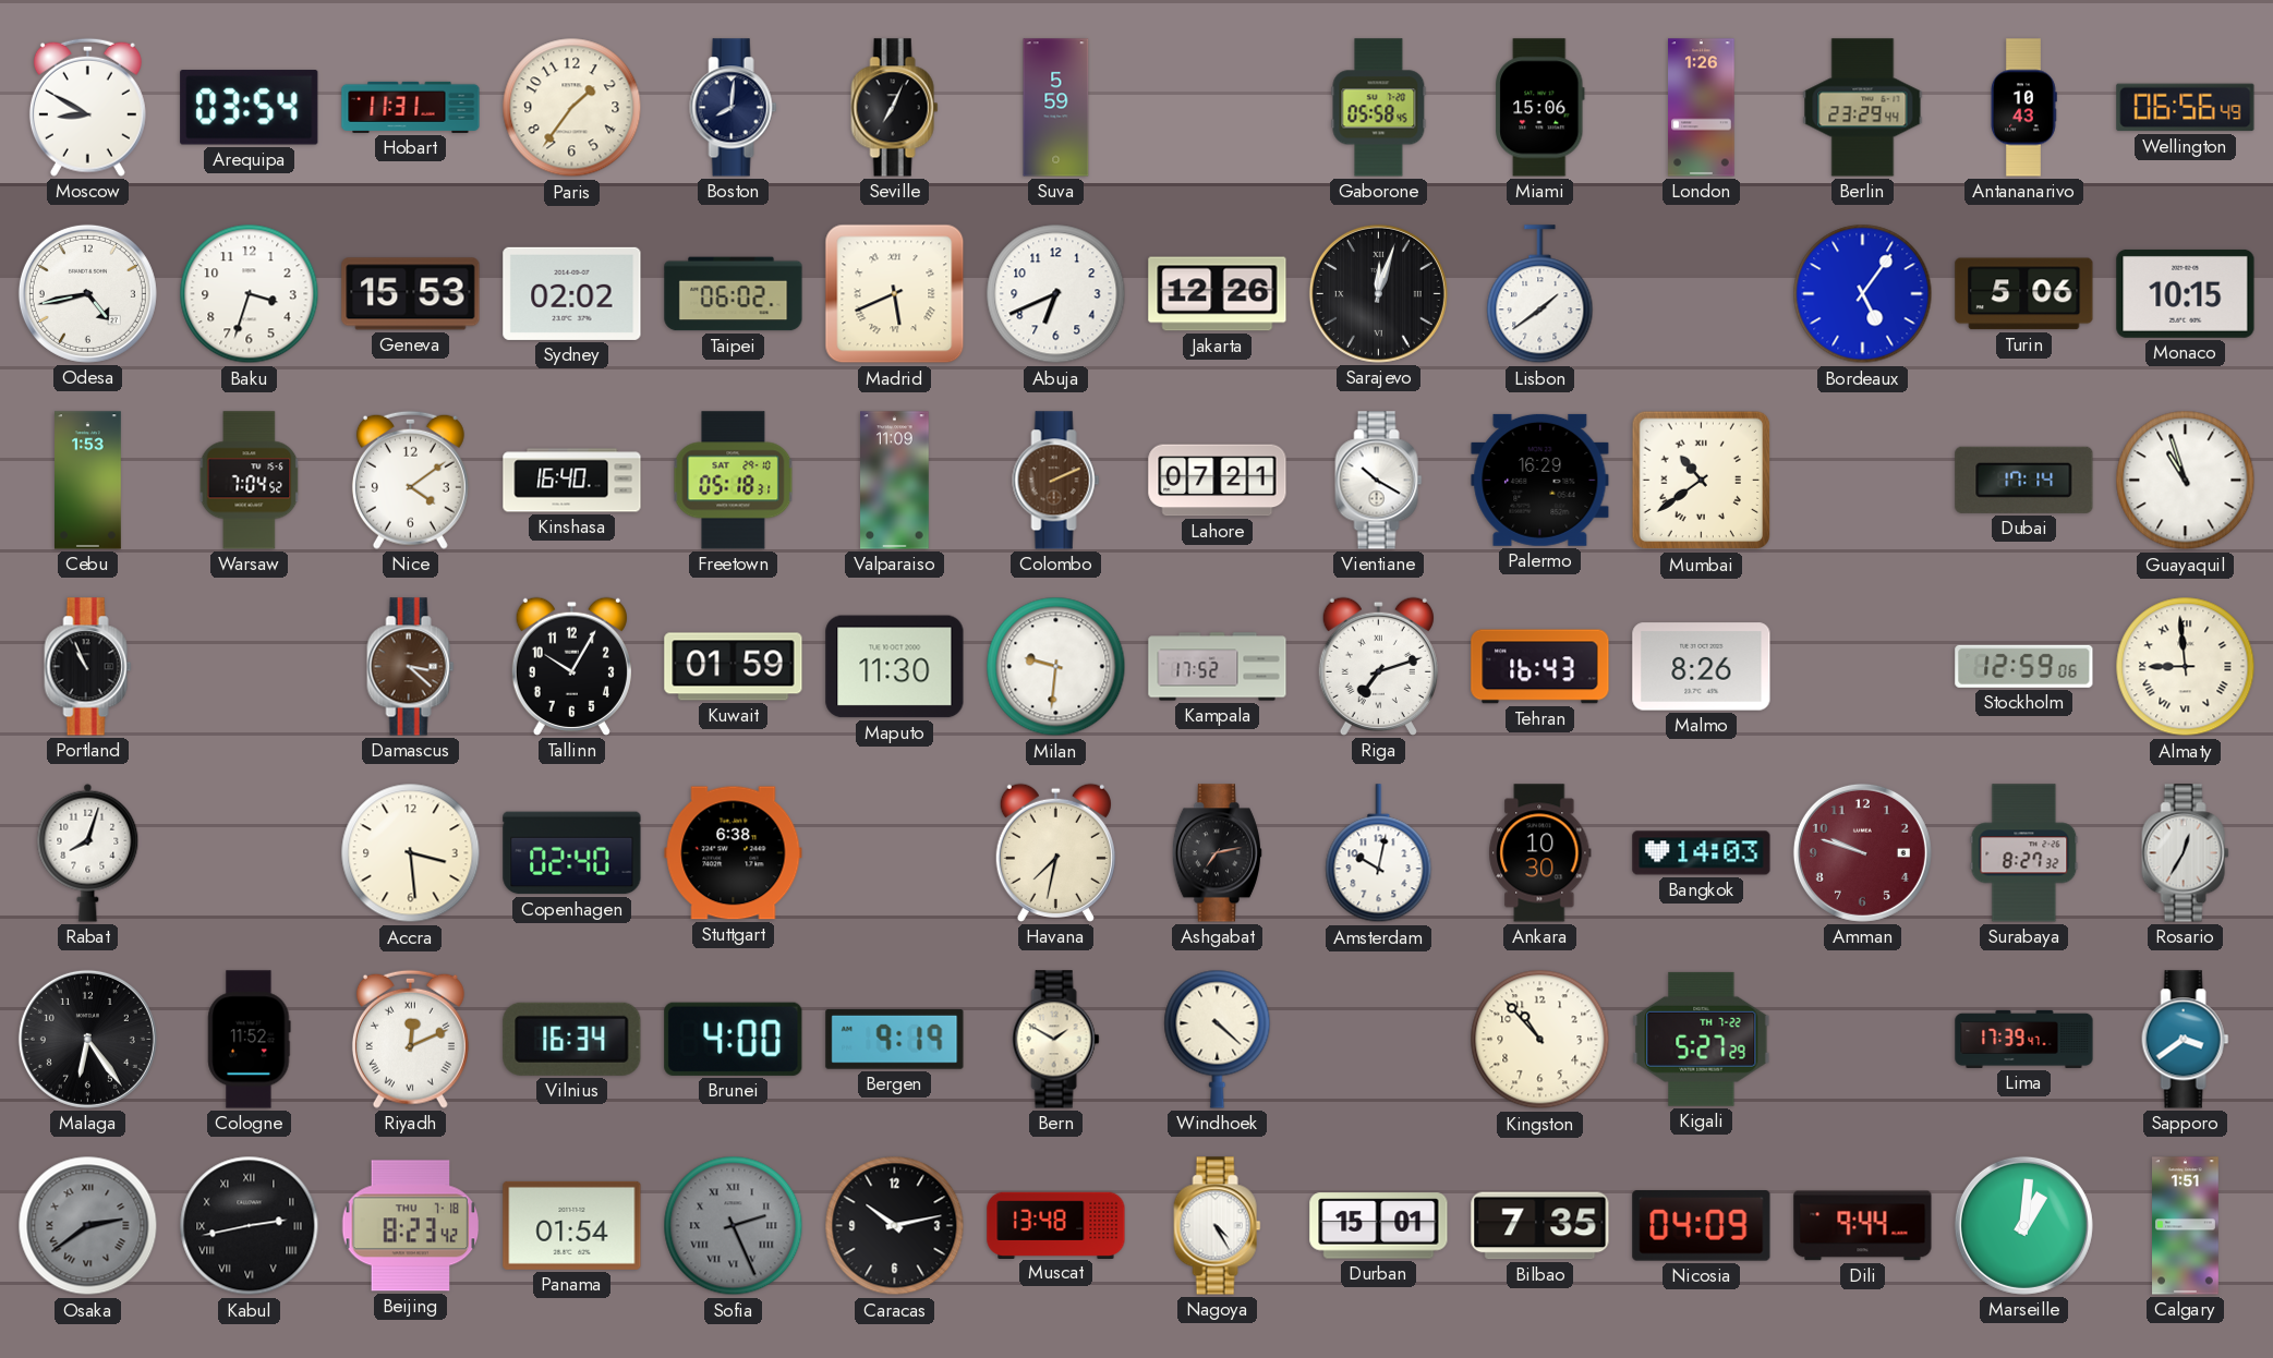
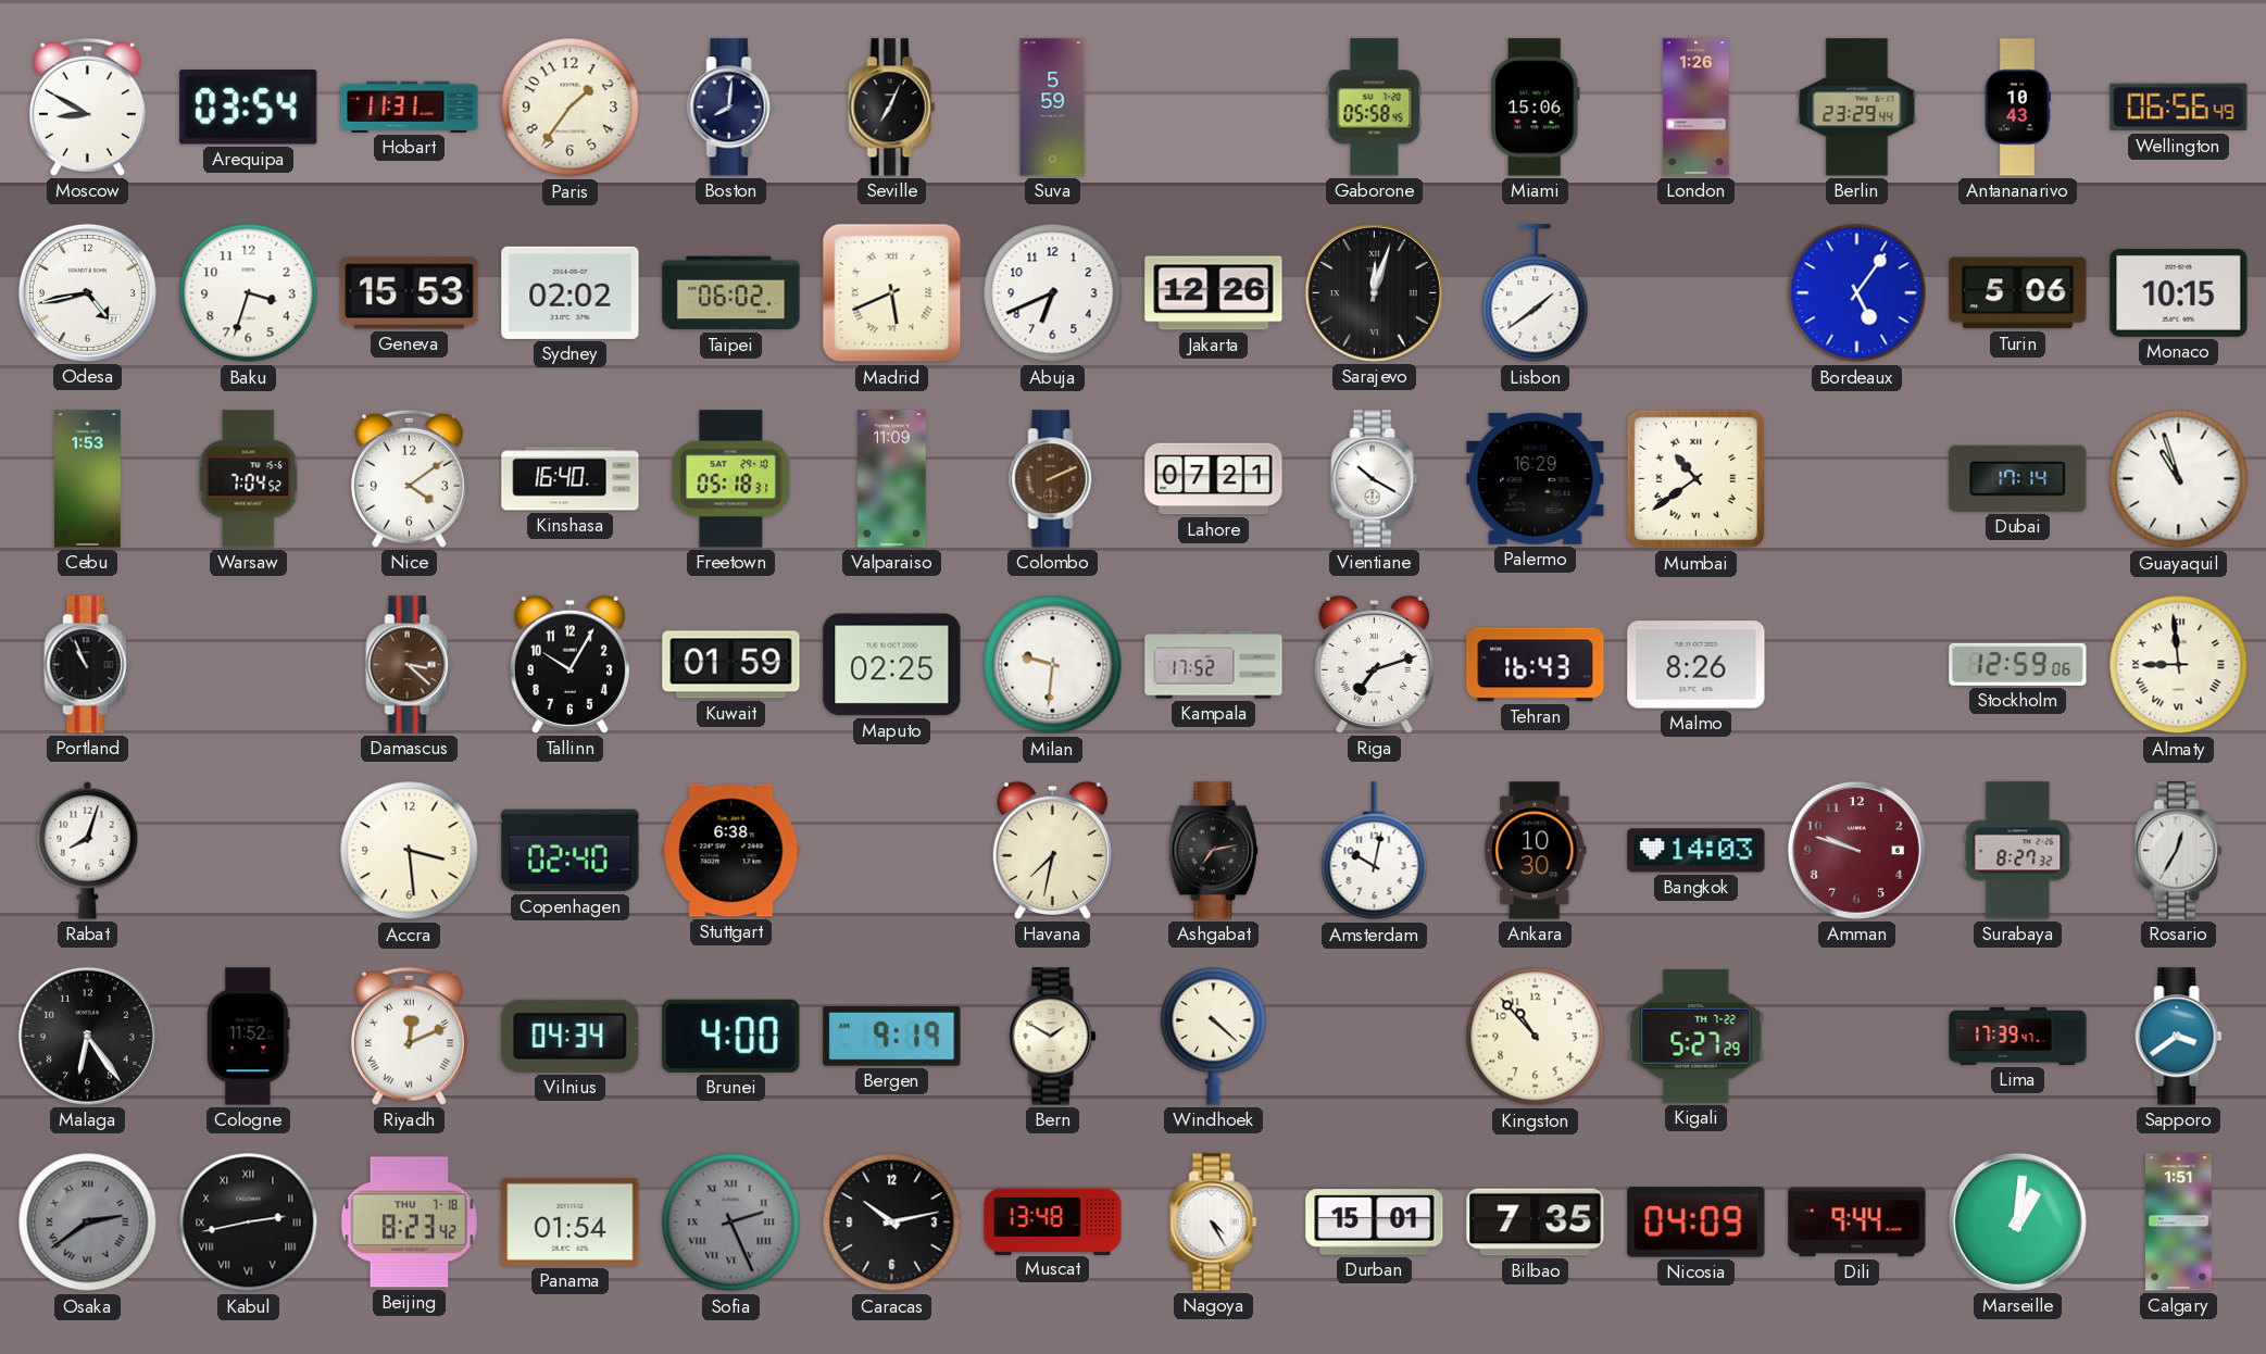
Maputo: 11:30 -> 02:25
Vilnius: 16:34 -> 04:34
